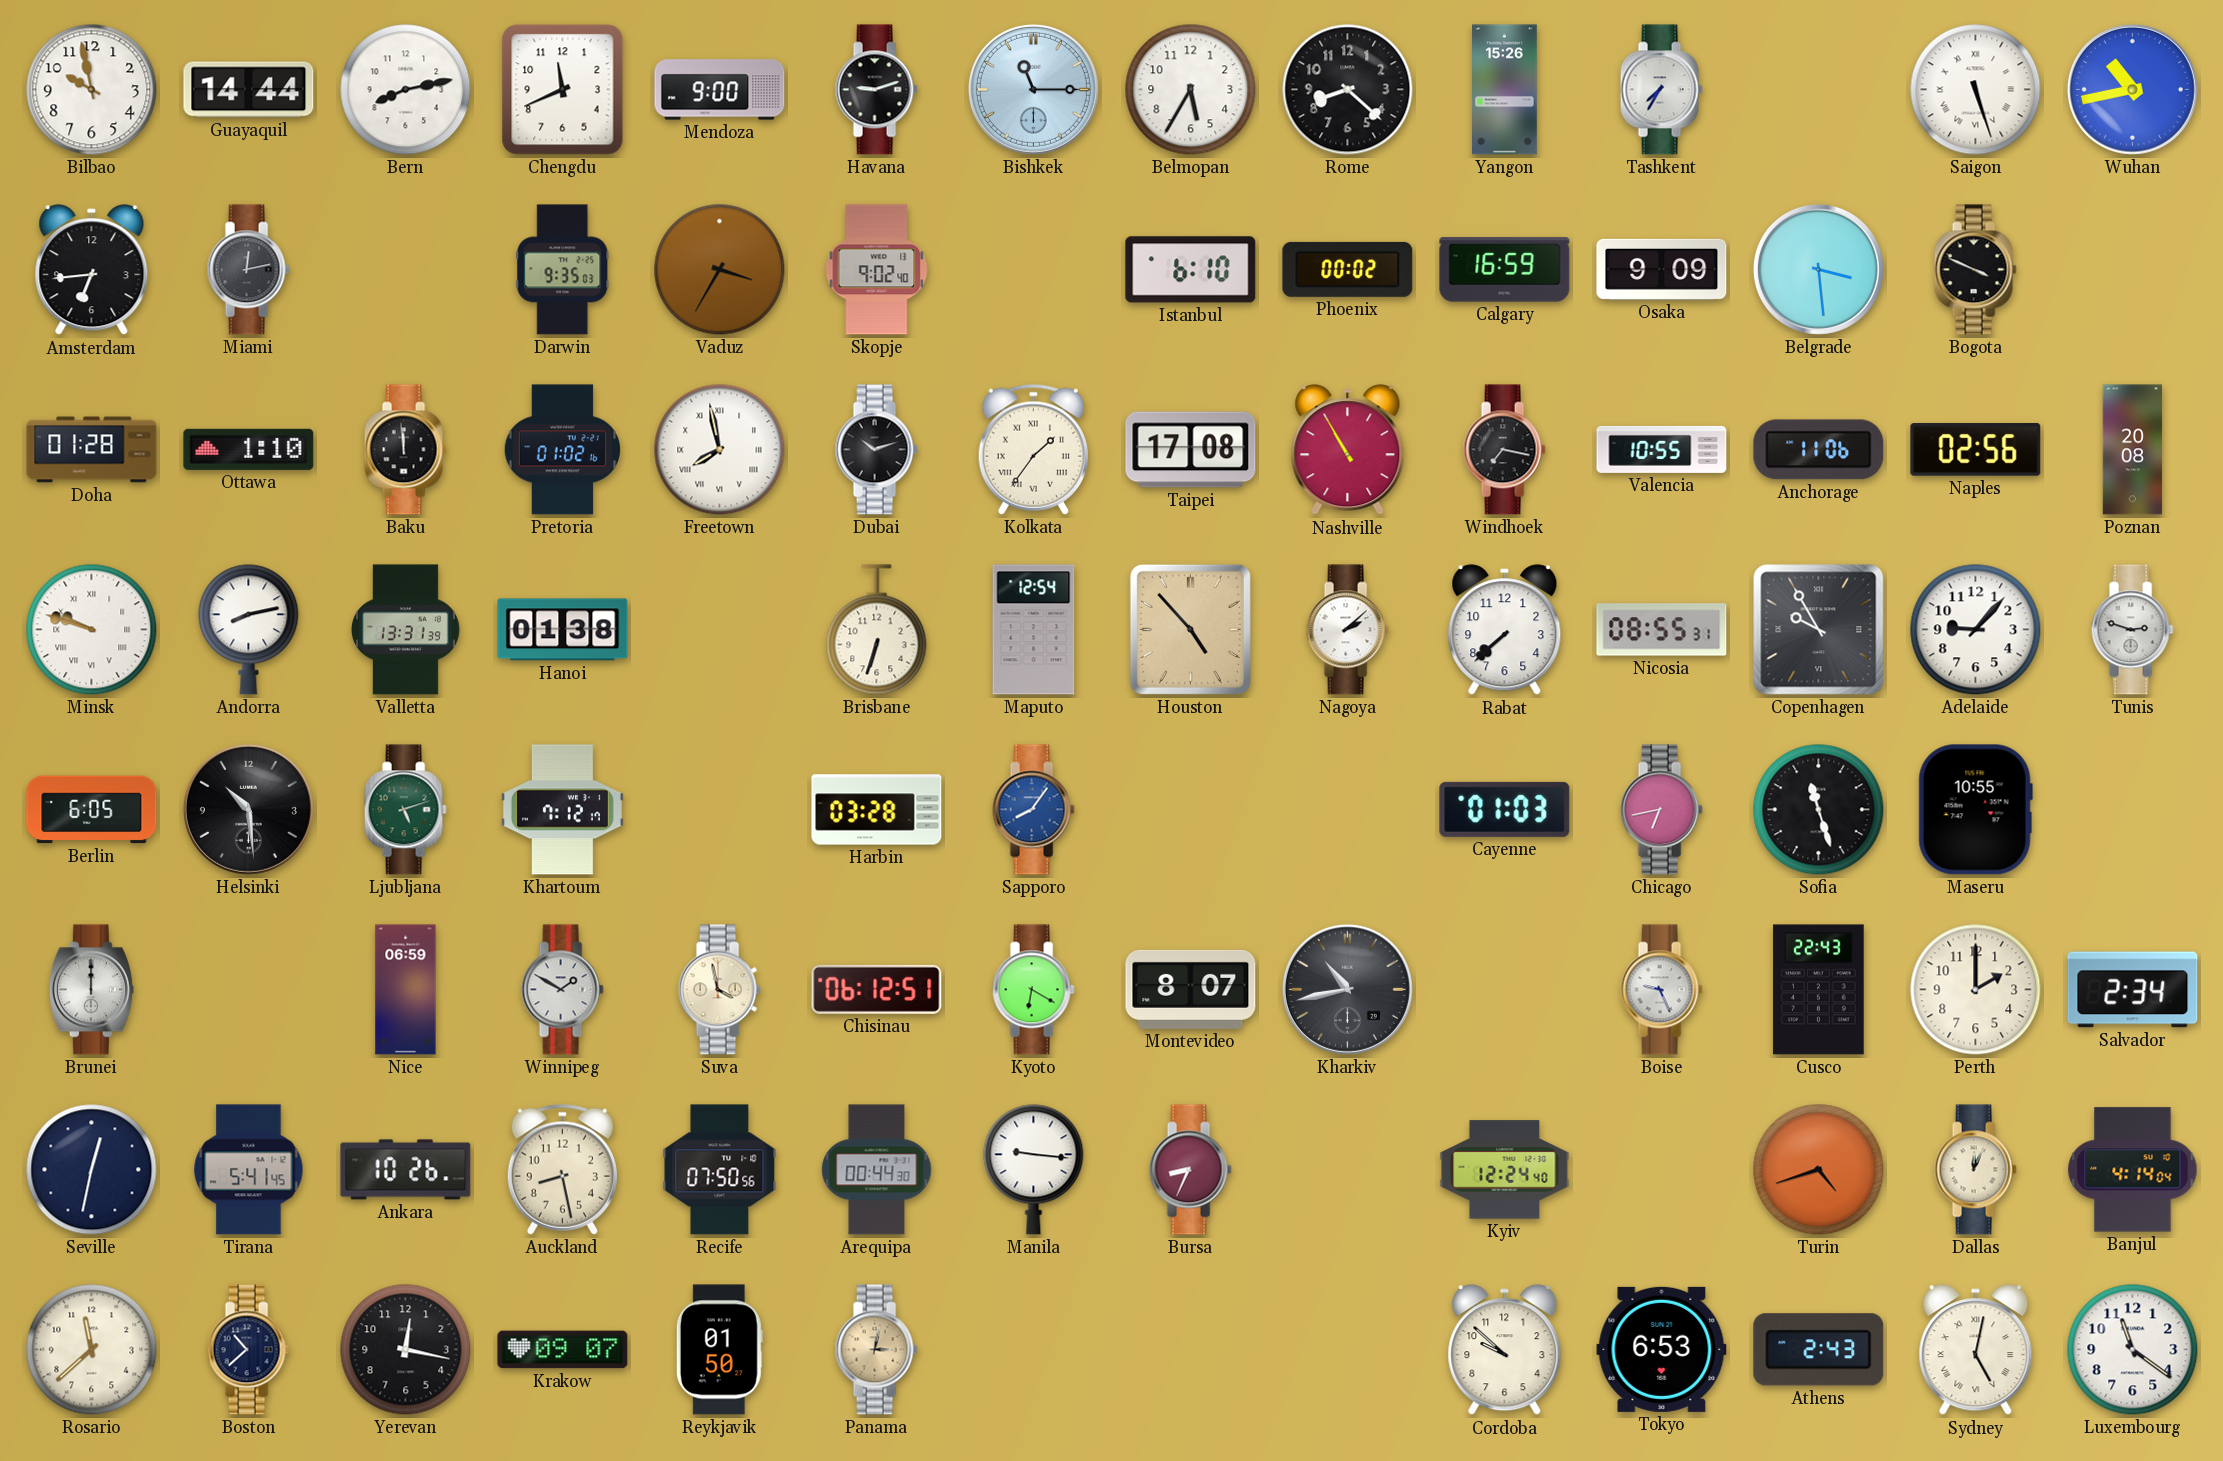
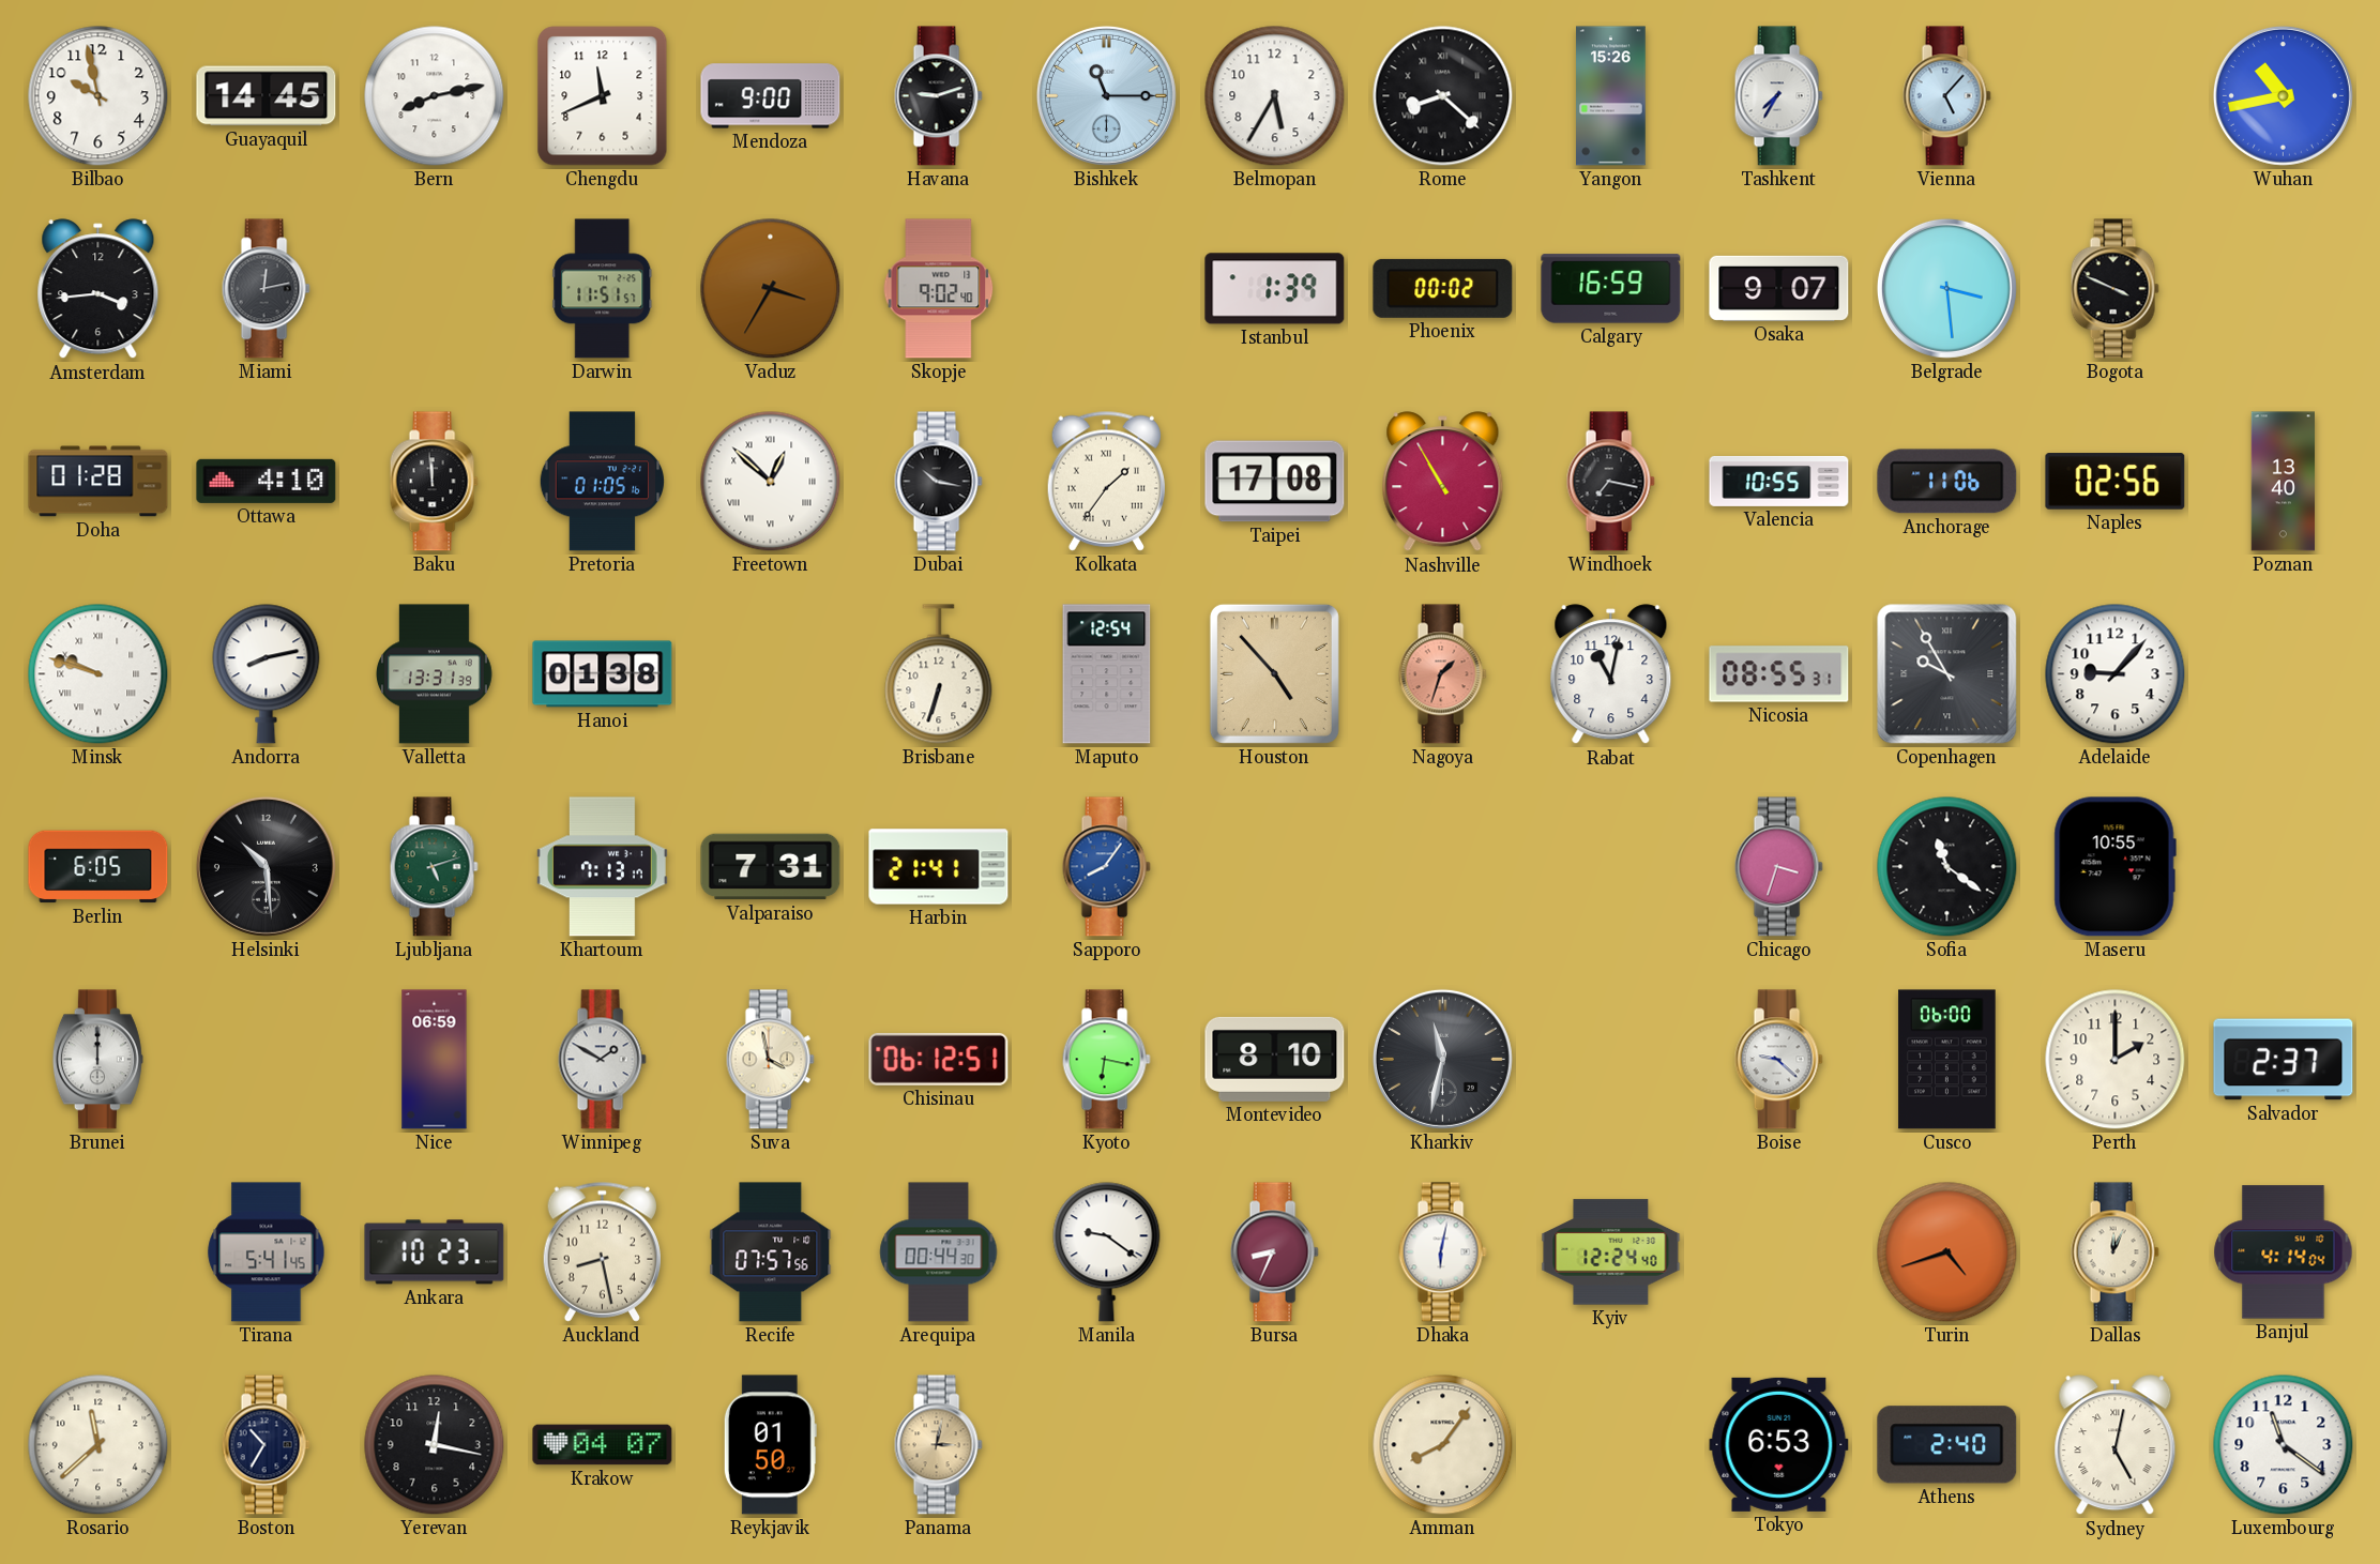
Guayaquil: 14:44 -> 14:45
Rome numerals: Arabic -> Roman
Vienna: none -> 5:07
Saigon: 5:27 -> none
Amsterdam: 6:44 -> 3:44
Darwin: 9:35 -> 11:51
Istanbul: 6:10 -> 1:39
Osaka: 9:09 -> 9:07
Ottawa: 1:10 -> 4:10
Pretoria: 01:02 -> 01:05
Freetown: 7:58 -> 12:52
Dubai: 10:12 -> 10:17
Poznan: 20:08 -> 13:40
Nagoya: 2:08 -> 1:33
Nagoya dial: white -> salmon
Rabat: 7:38 -> 11:02
Tunis: 2:48 -> none
Khartoum: 7:12 -> 7:13
Valparaiso: none -> 7:31
Harbin: 03:28 -> 21:41
Cayenne: 01:03 -> none
Chicago: 6:43 -> 3:33
Sofia: 11:27 -> 11:21
Kyoto: 6:20 -> 6:17
Montevideo: 8:07 -> 8:10
Kharkiv: 10:43 -> 11:32
Boise: 9:26 -> 9:22
Cusco: 22:43 -> 06:00
Salvador: 2:34 -> 2:37
Seville: 12:32 -> none
Ankara: 10:26 -> 10:23
Recife: 07:50 -> 07:57
Manila: 9:16 -> 9:21
Dhaka: none -> 6:02
Boston: 10:38 -> 10:35
Krakow: 09:07 -> 04:07
Amman: none -> 8:06
Cordoba: 9:52 -> none
Athens: 2:43 -> 2:40
